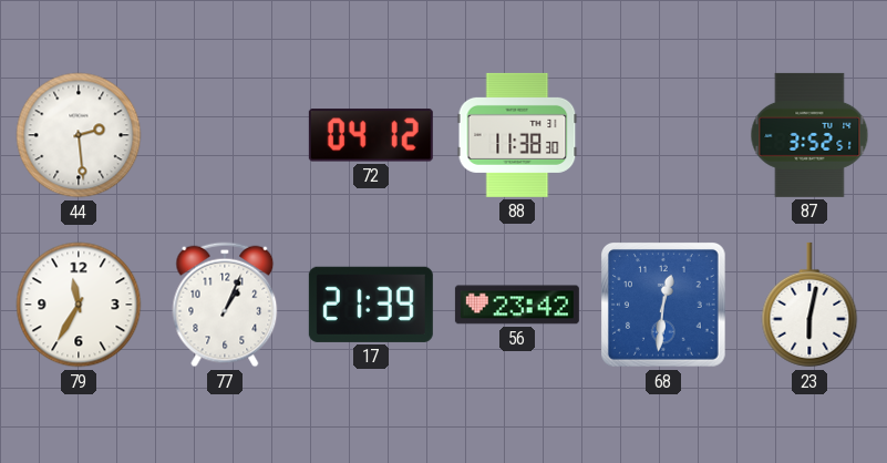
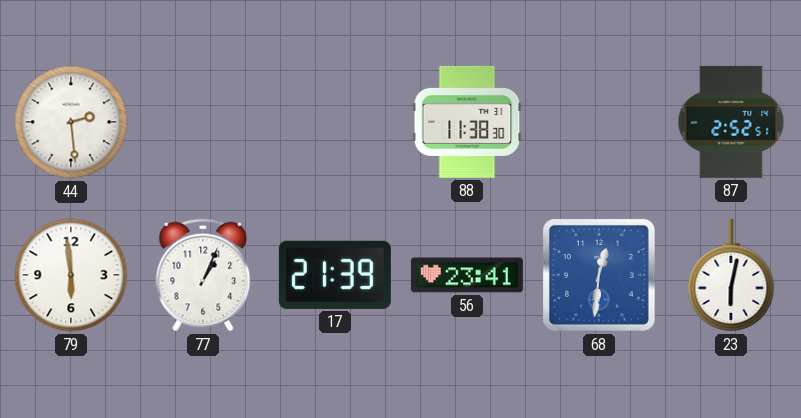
72: 04:12 -> none
87: 3:52 -> 2:52
79: 11:35 -> 5:59
56: 23:42 -> 23:41
